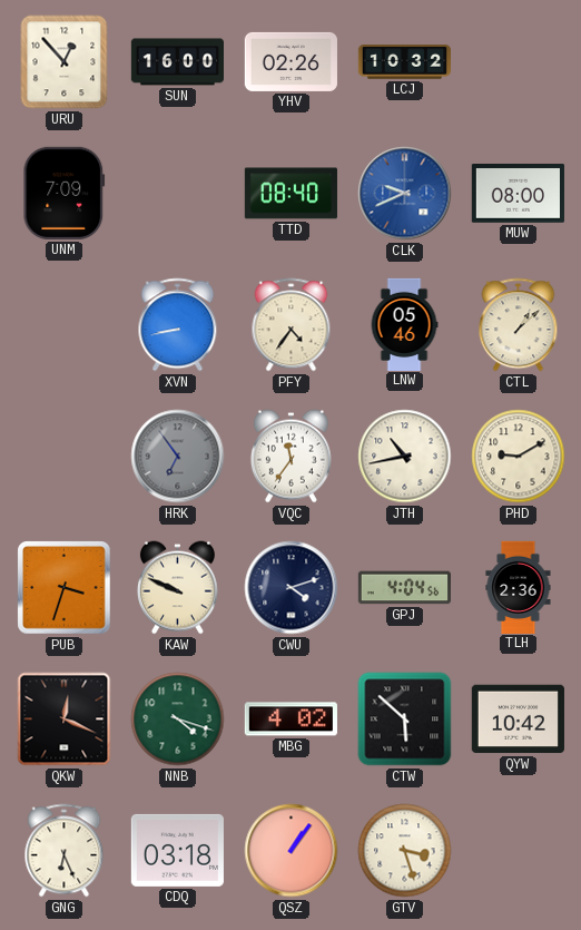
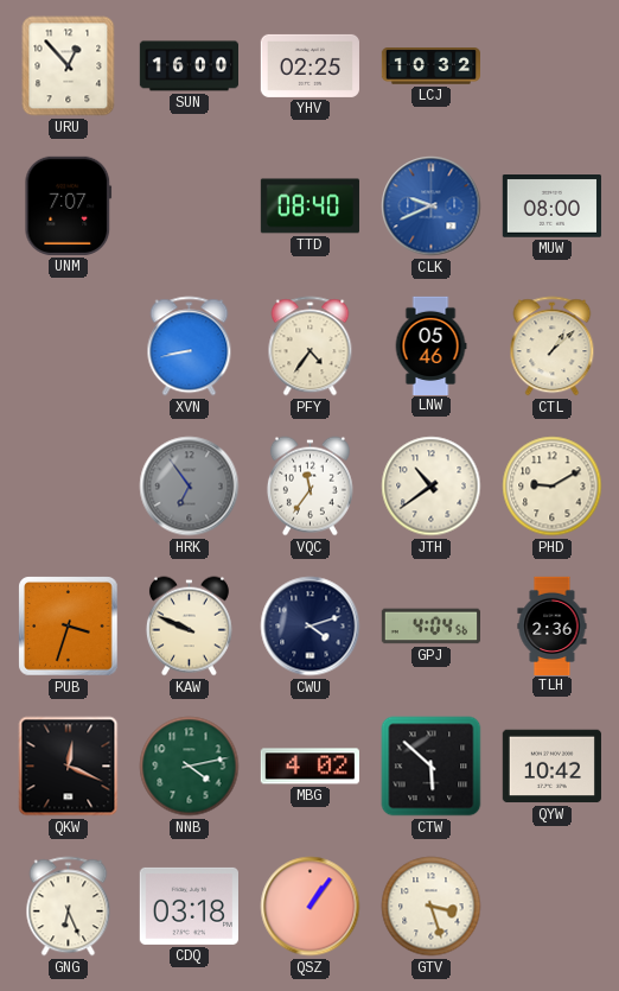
YHV: 02:26 -> 02:25
UNM: 7:09 -> 7:07
JTH: 10:43 -> 10:39
NNB: 4:18 -> 4:13
